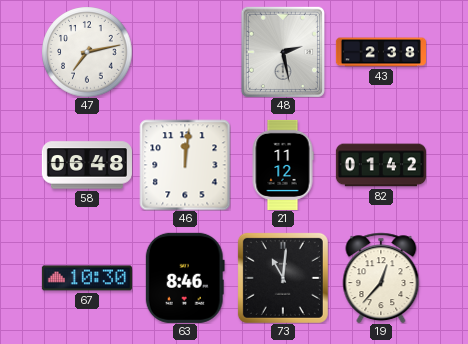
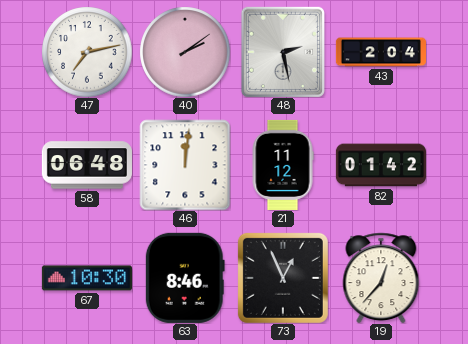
40: none -> 2:09
43: 2:38 -> 2:04
73: 11:01 -> 12:56
